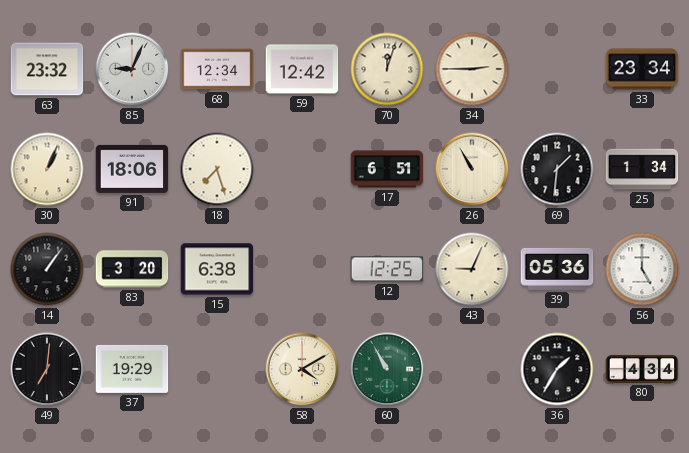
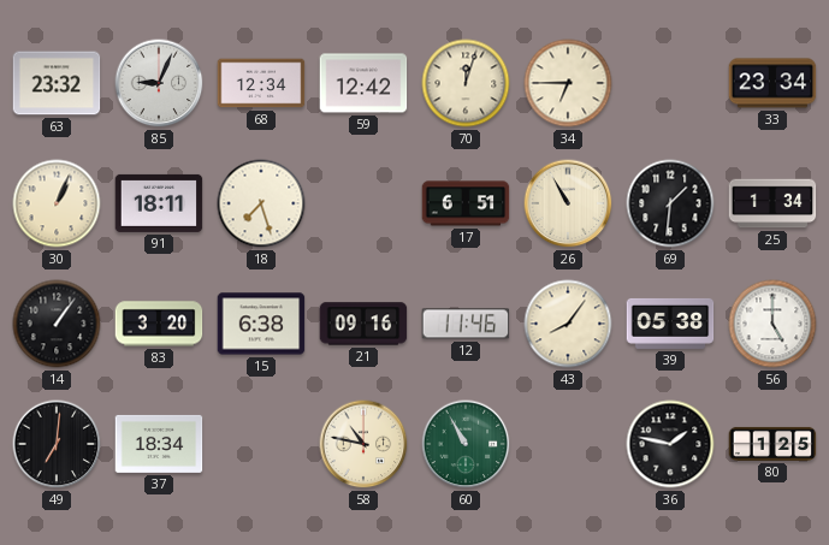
34: 2:45 -> 6:45
91: 18:06 -> 18:11
21: none -> 09:16
12: 12:25 -> 11:46
43: 9:04 -> 8:06
39: 05:36 -> 05:38
37: 19:29 -> 18:34
58: 4:10 -> 10:47
36: 1:35 -> 1:47
80: 4:34 -> 1:25
